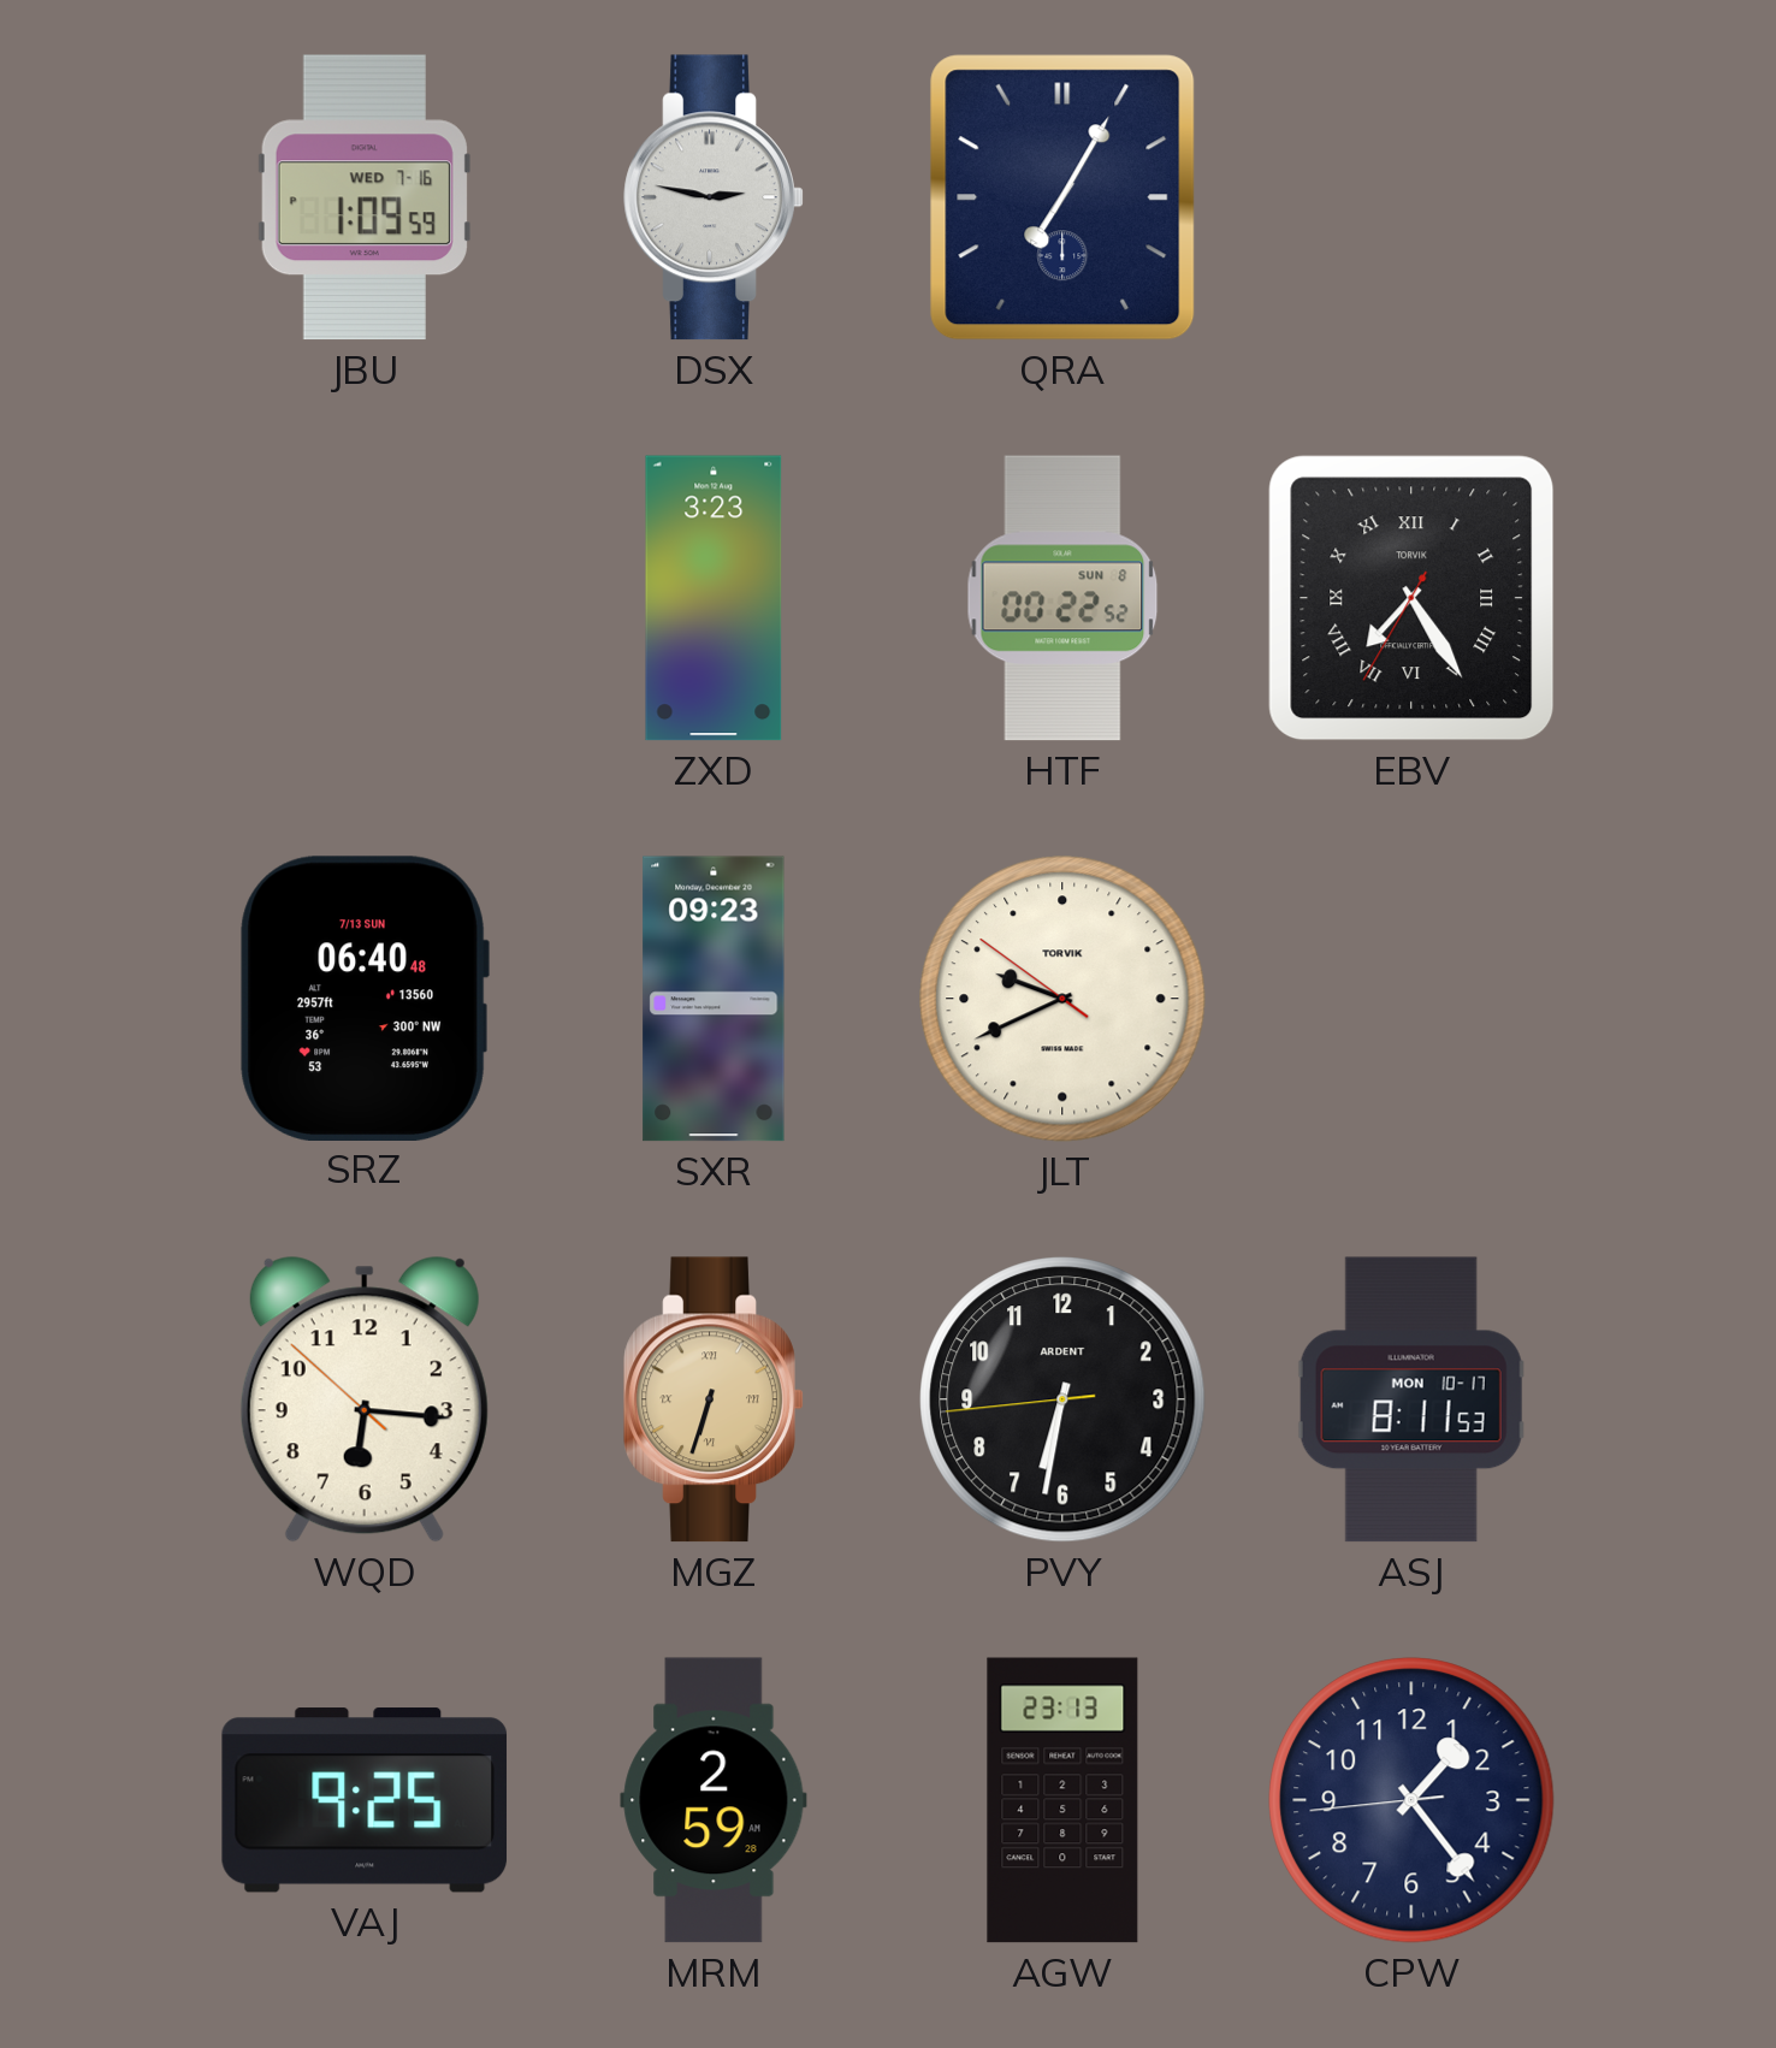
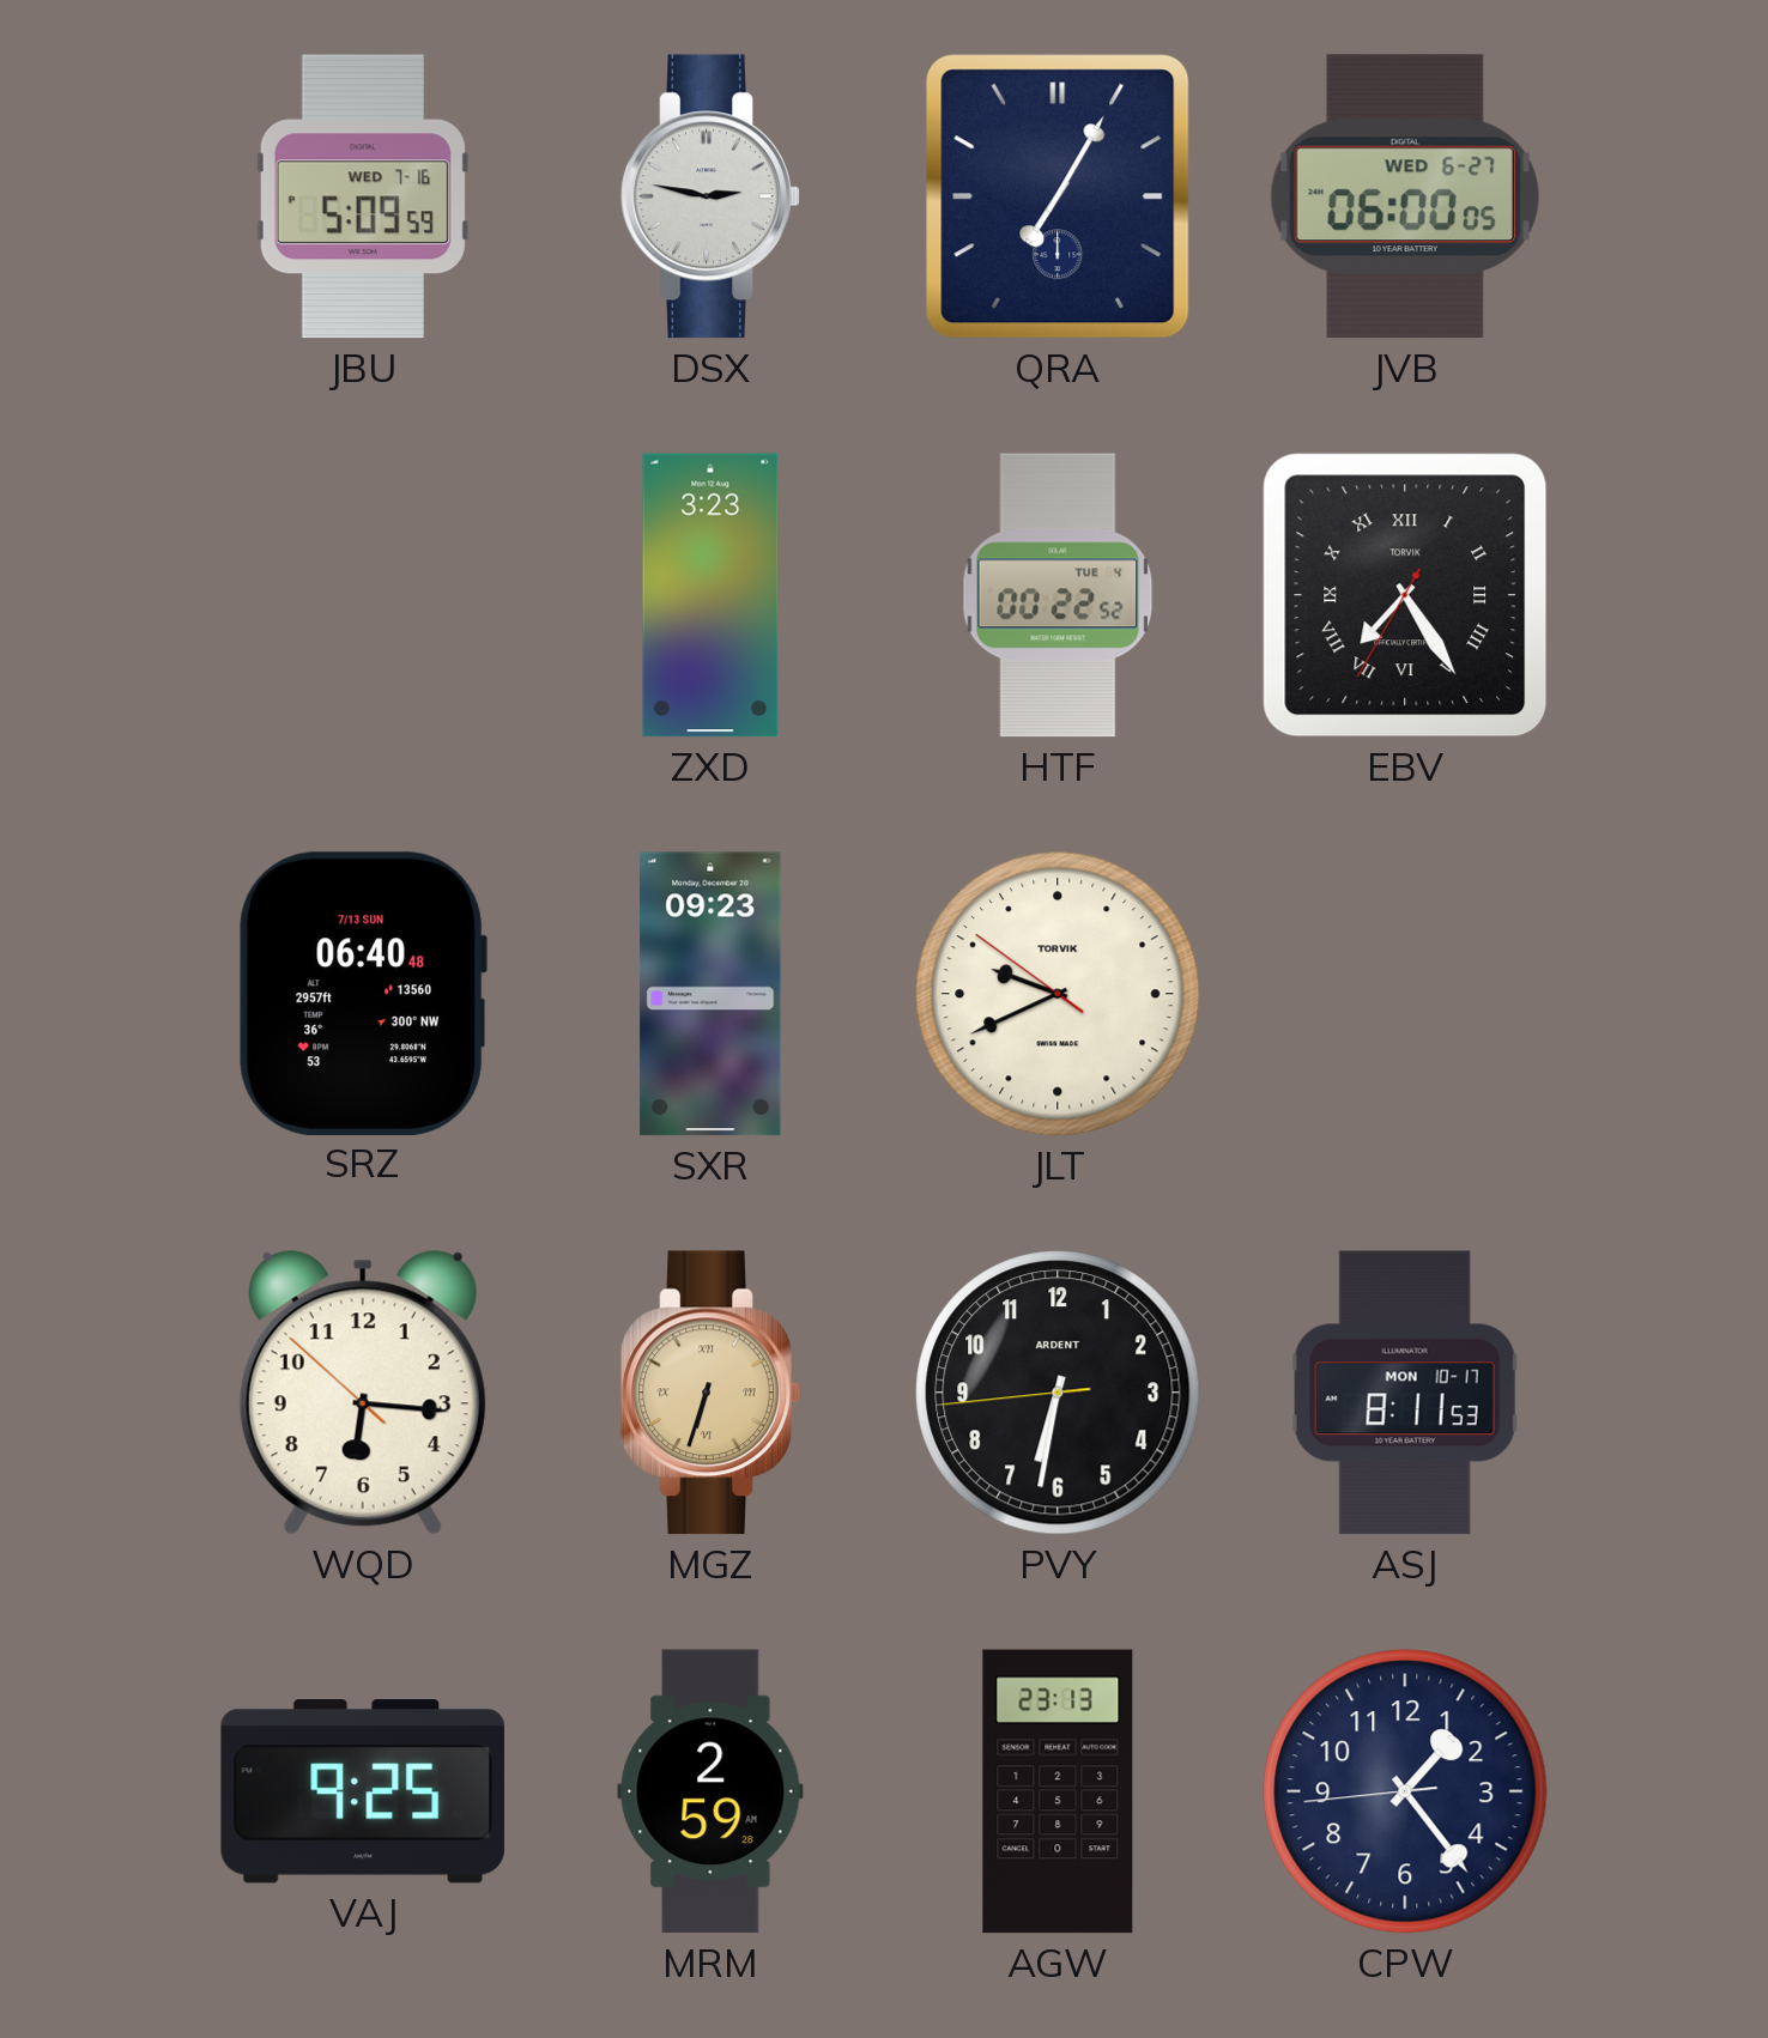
JBU: 1:09 -> 5:09
JVB: none -> 06:00
HTF date: SUN 8 -> TUE 4
